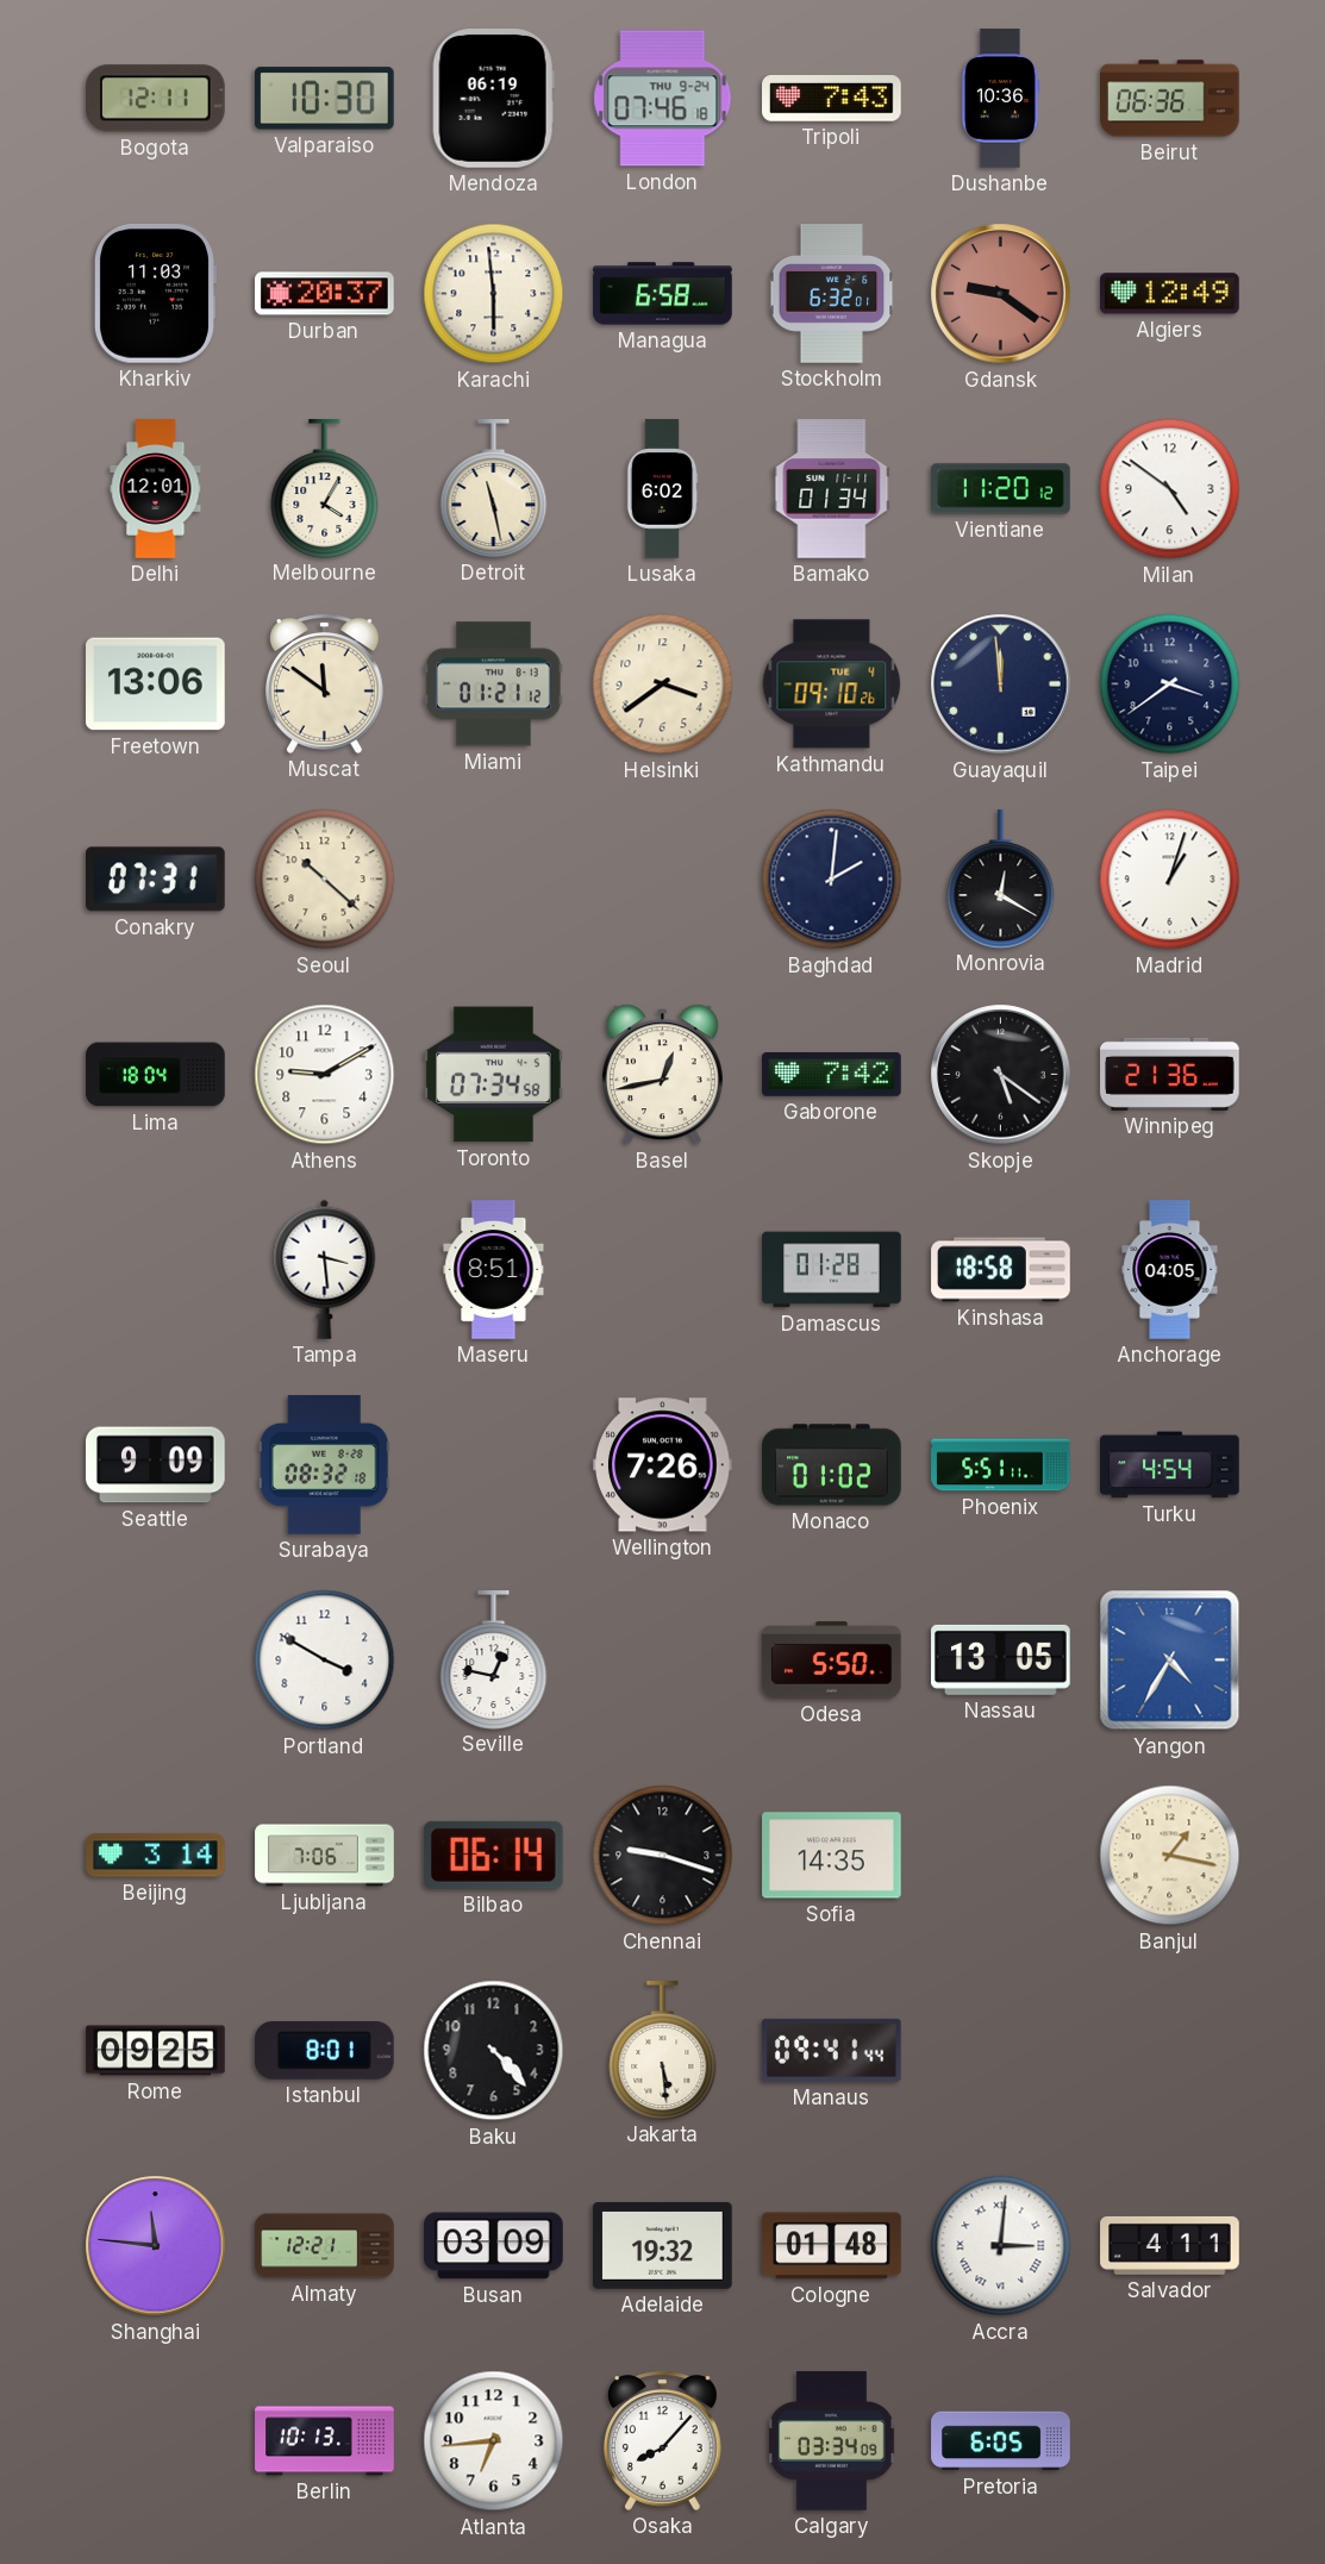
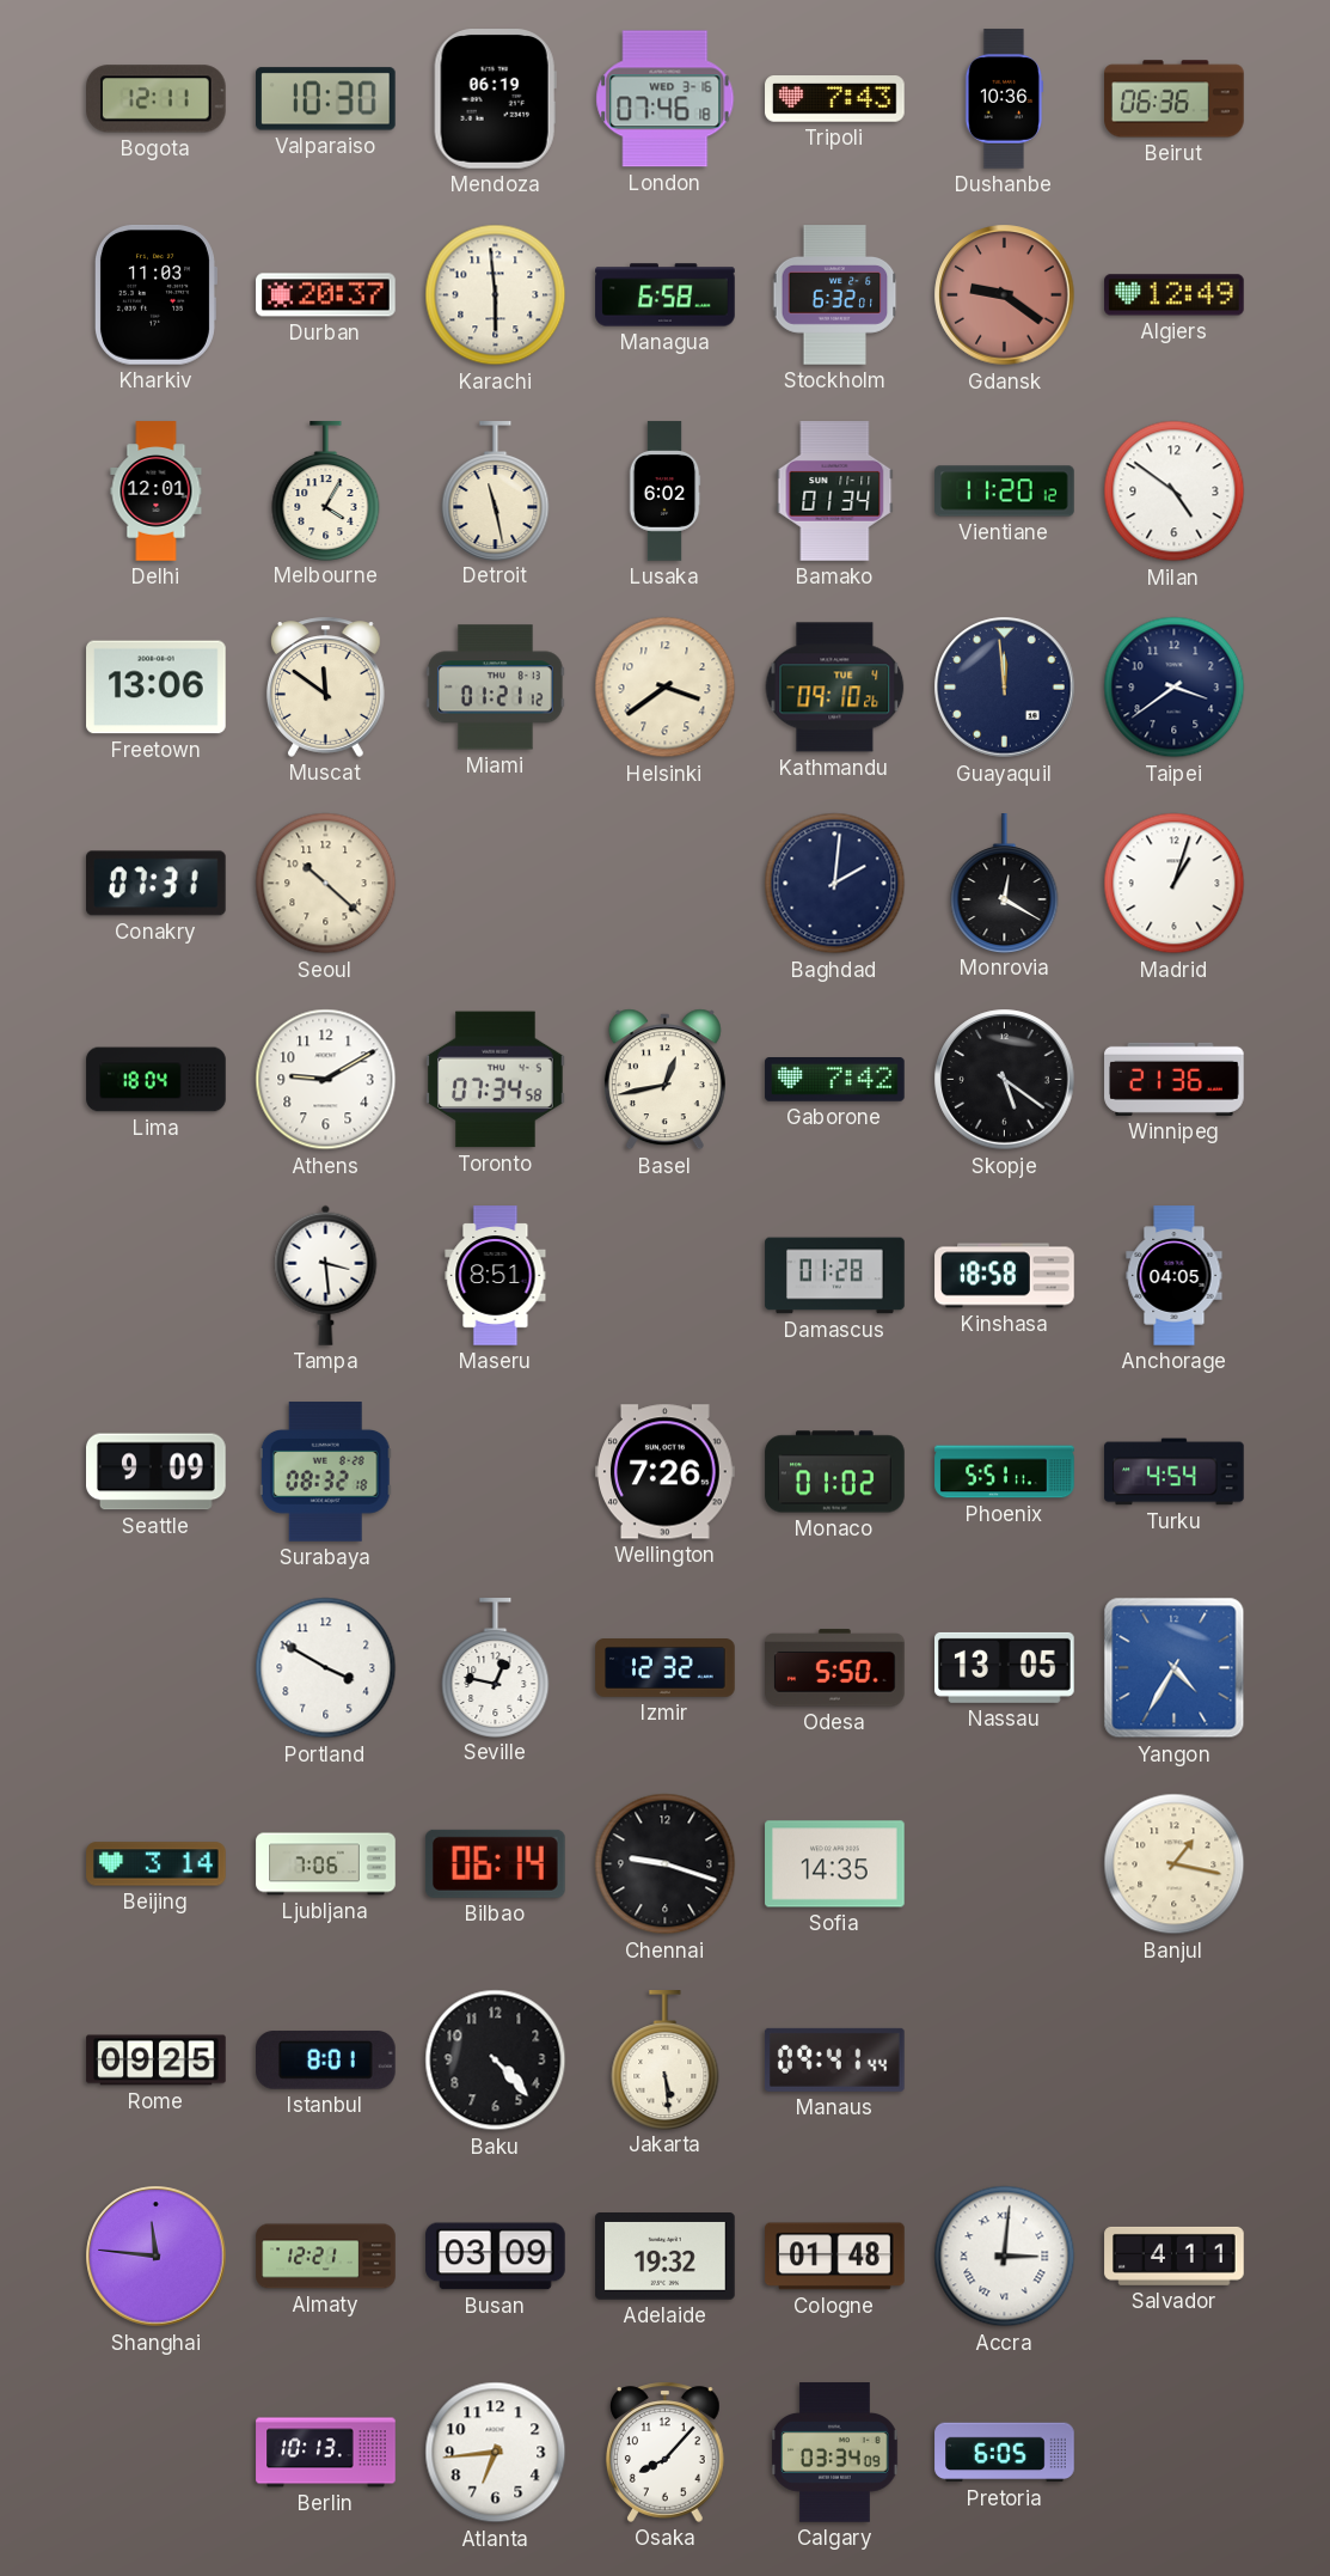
London date: THU 9-24 -> WED 3-16
Izmir: none -> 12:32
